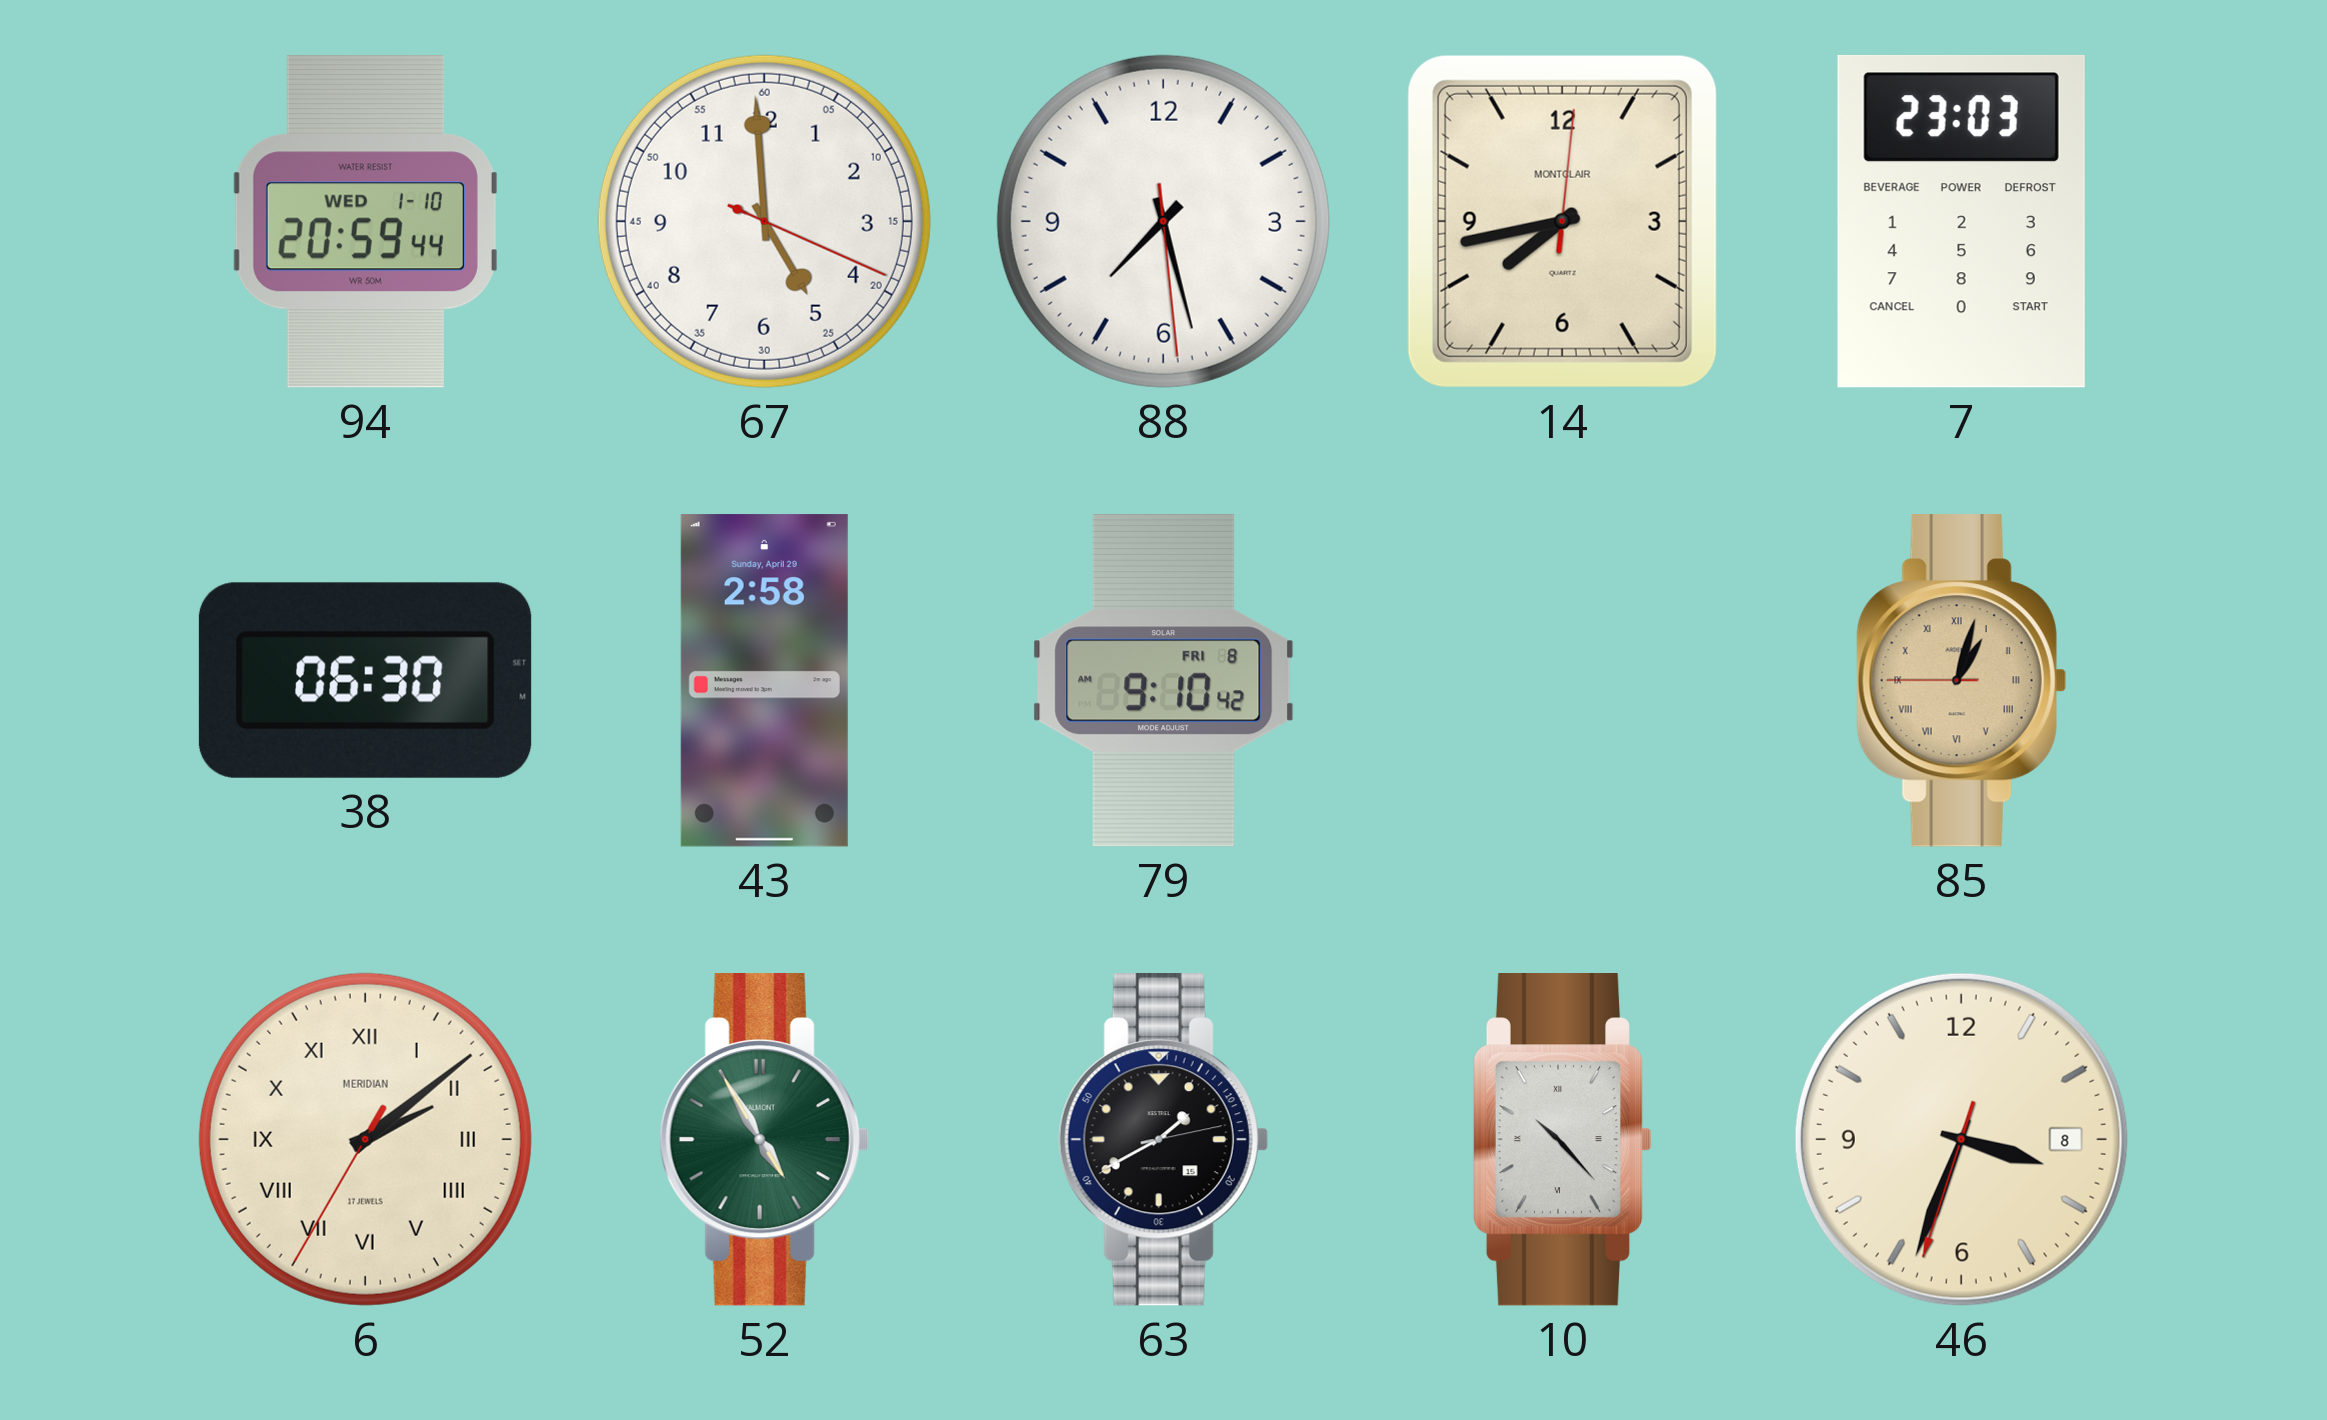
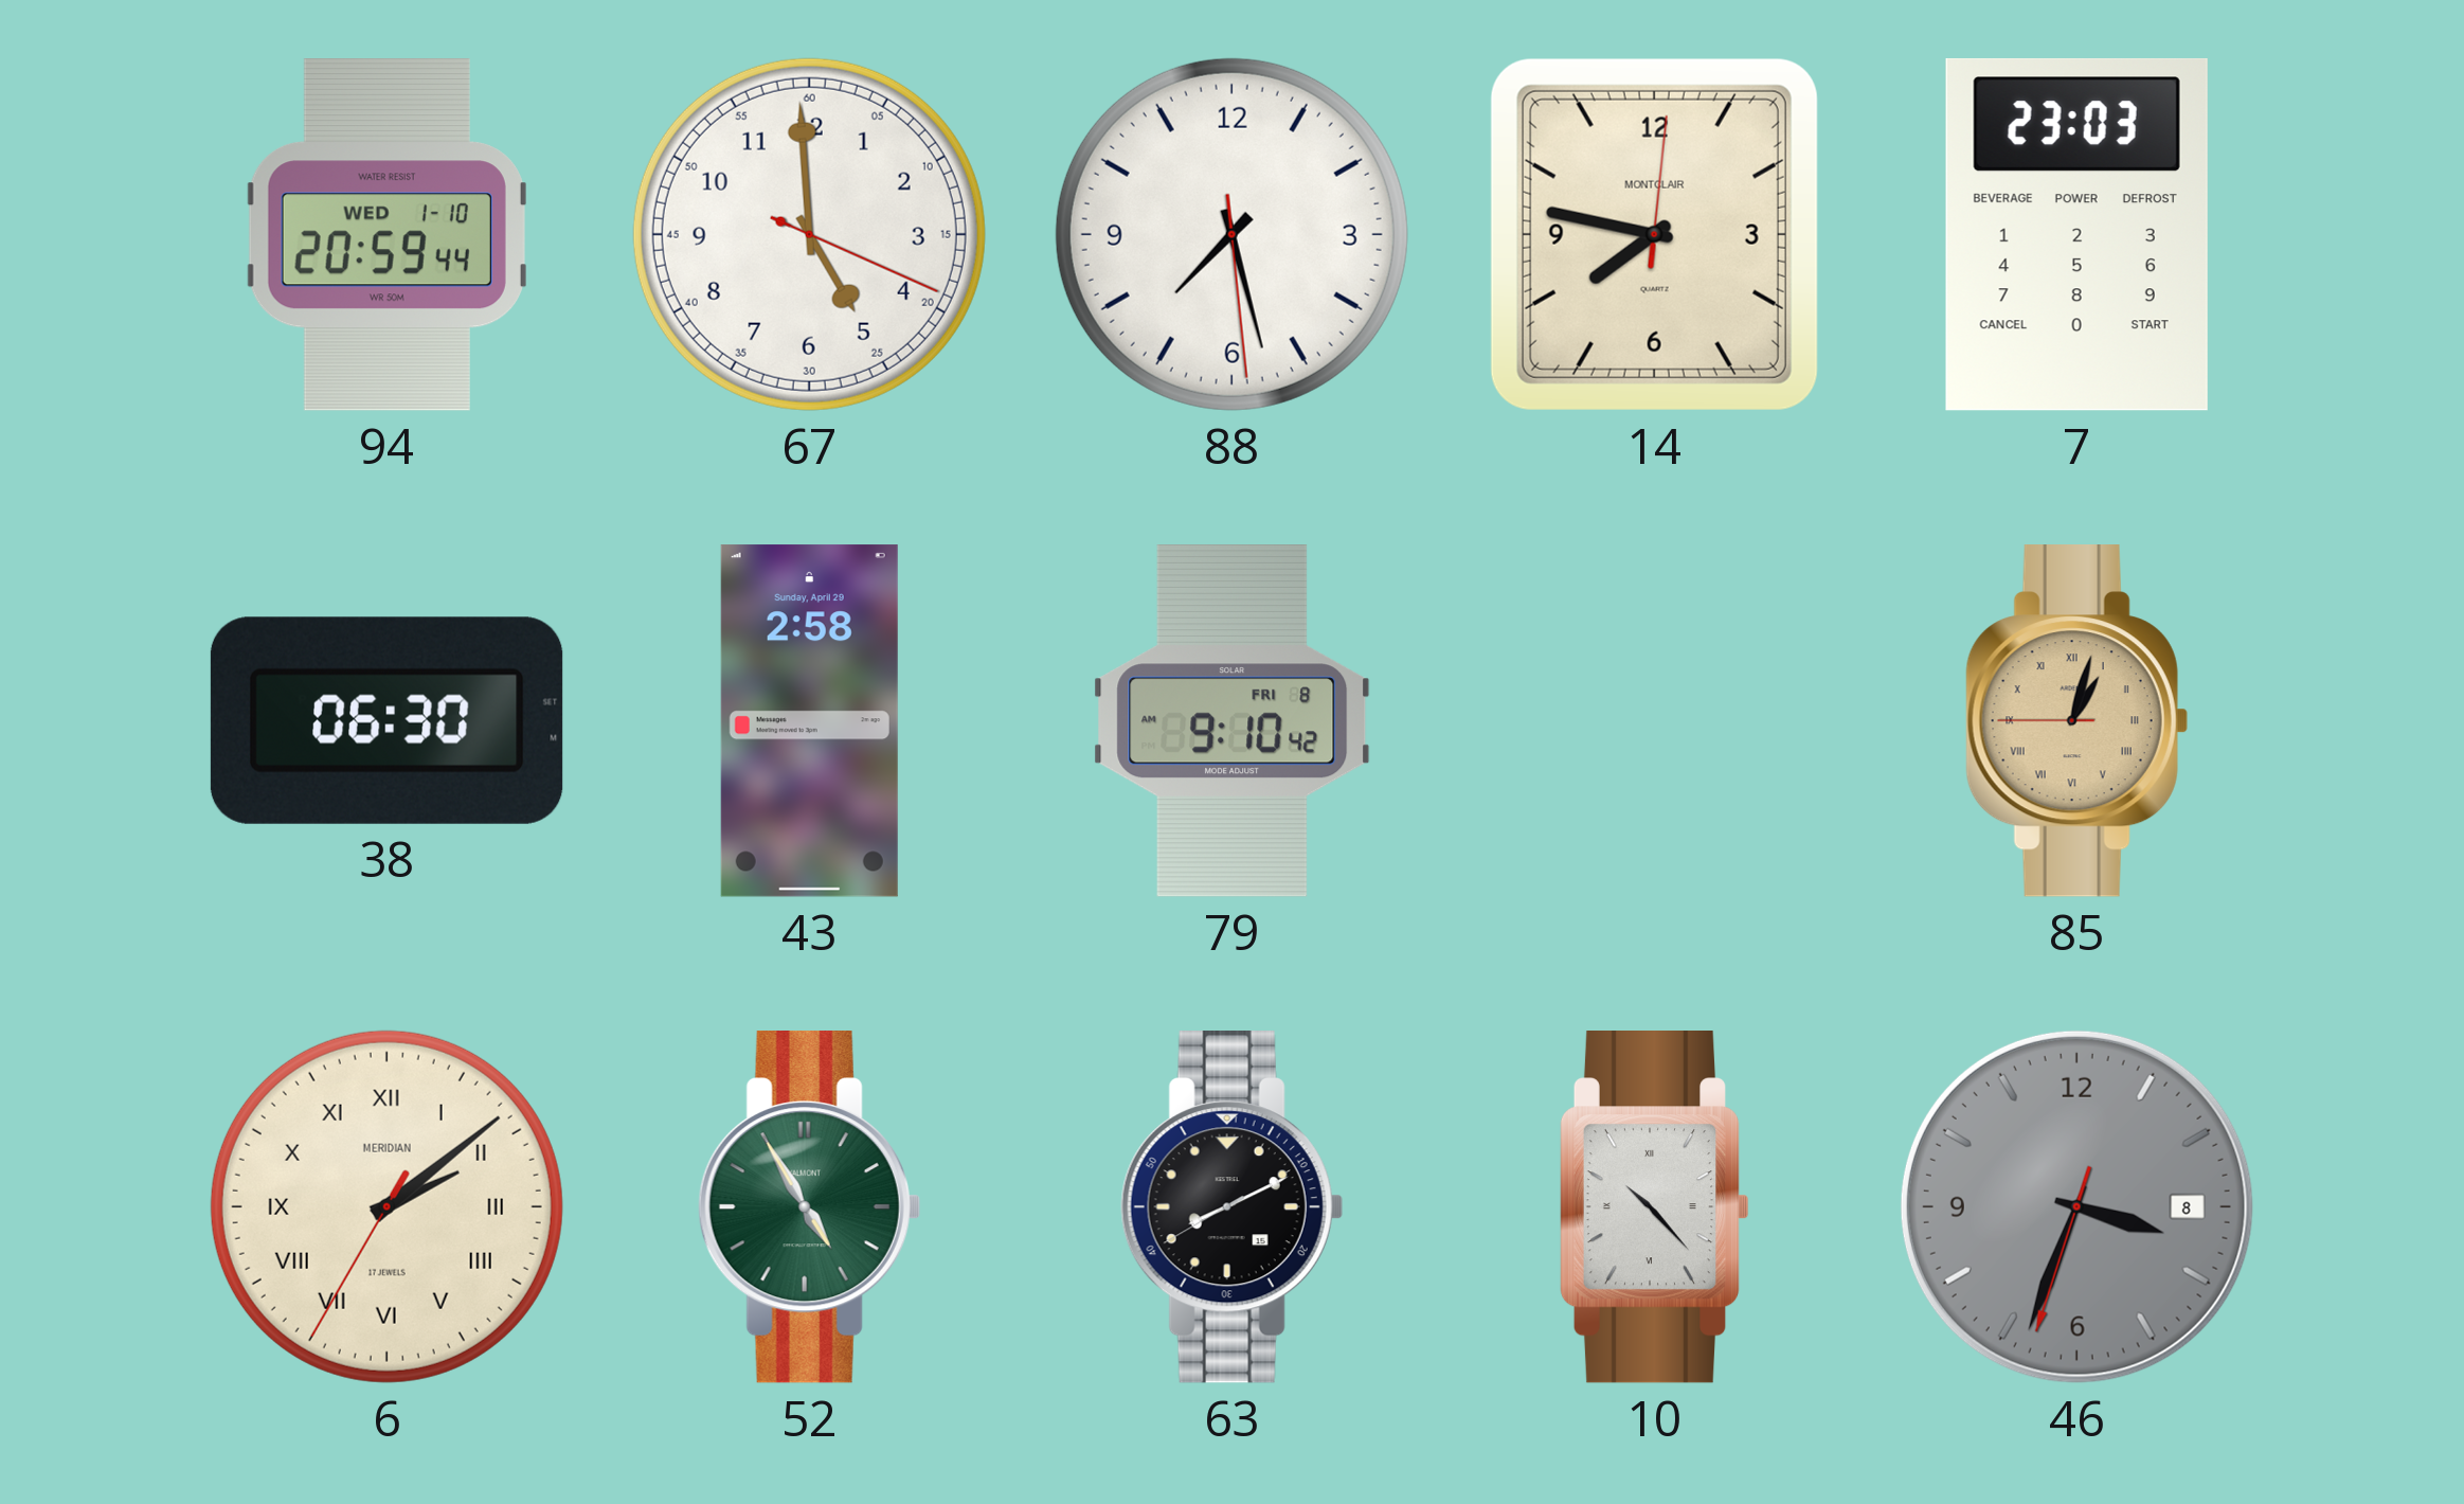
14: 7:43 -> 7:47
63: 1:40 -> 8:10
46 dial: cream -> grey
